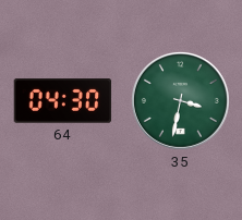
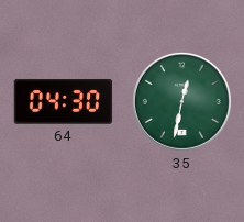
35: 3:32 -> 12:32
